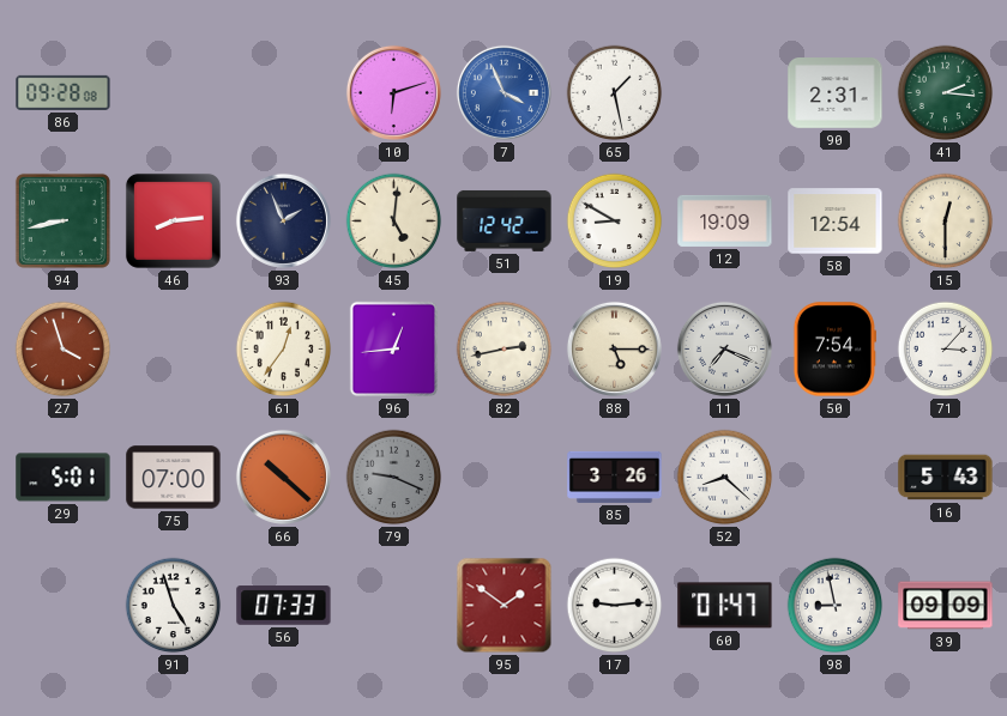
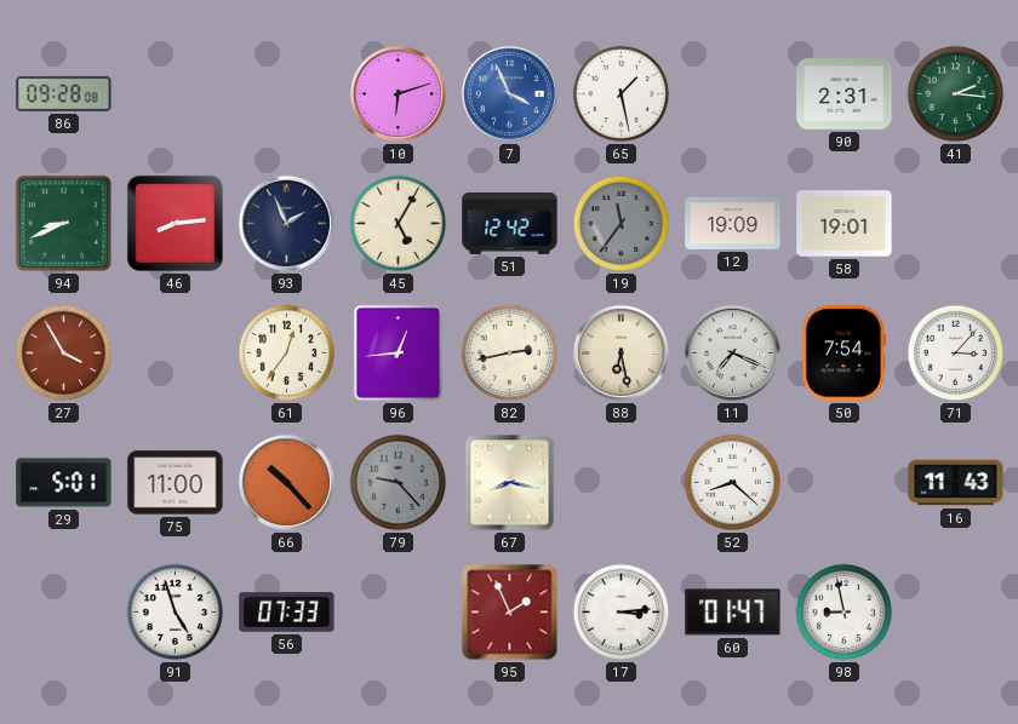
94: 8:43 -> 8:41
45: 5:01 -> 5:05
19: 8:50 -> 11:36
19 dial: white -> grey
58: 12:54 -> 19:01
15: 12:30 -> none
27: 3:57 -> 3:55
88: 5:15 -> 6:28
75: 07:00 -> 11:00
66: 10:22 -> 10:23
79: 9:19 -> 9:23
67: none -> 8:17
85: 3:26 -> none
16: 5:43 -> 11:43
95: 1:51 -> 1:56
17: 9:14 -> 3:14
39: 09:09 -> none
